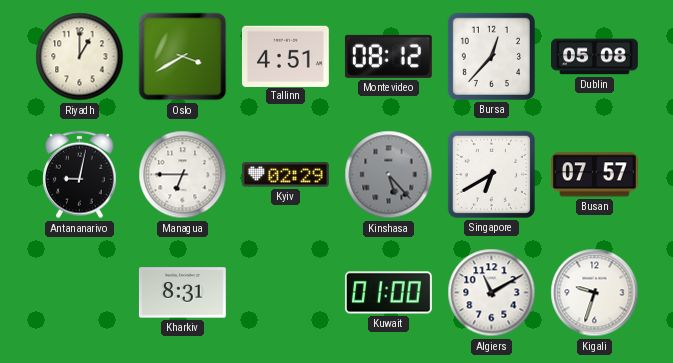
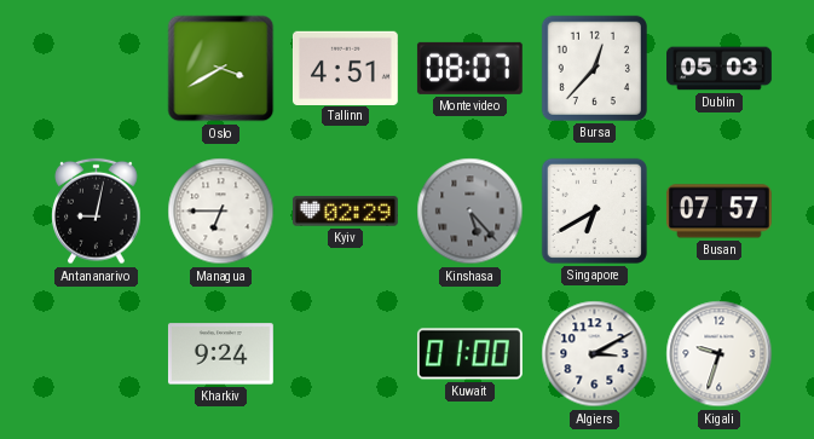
Riyadh: 1:00 -> none
Montevideo: 08:12 -> 08:07
Dublin: 05:08 -> 05:03
Kharkiv: 8:31 -> 9:24
Algiers: 11:10 -> 3:10
